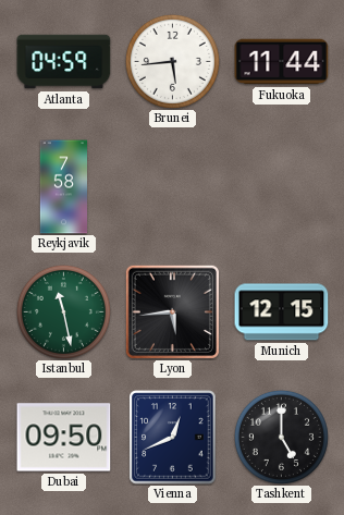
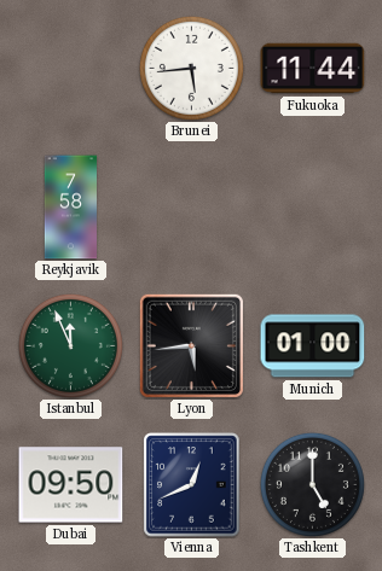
Atlanta: 04:59 -> none
Istanbul: 11:28 -> 11:56
Munich: 12:15 -> 01:00
